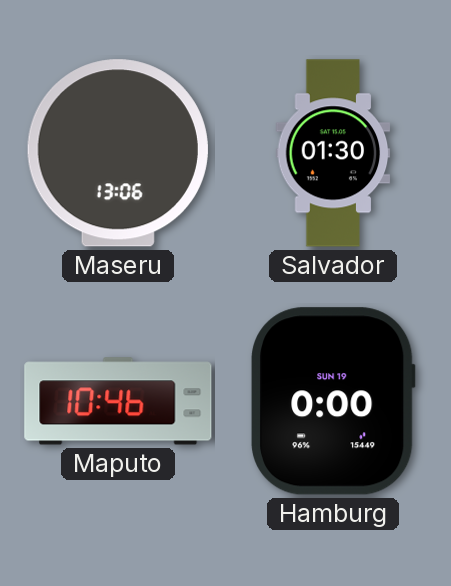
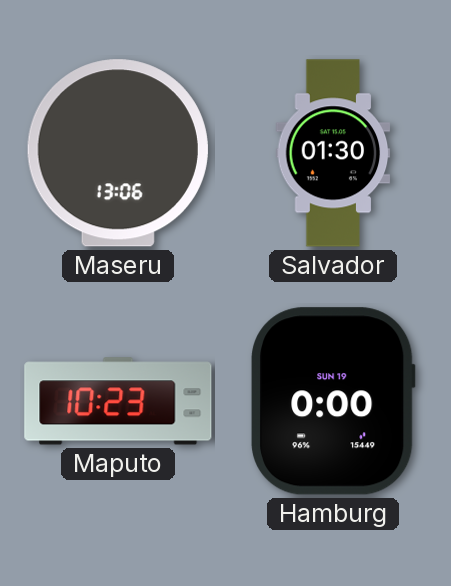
Maputo: 10:46 -> 10:23
